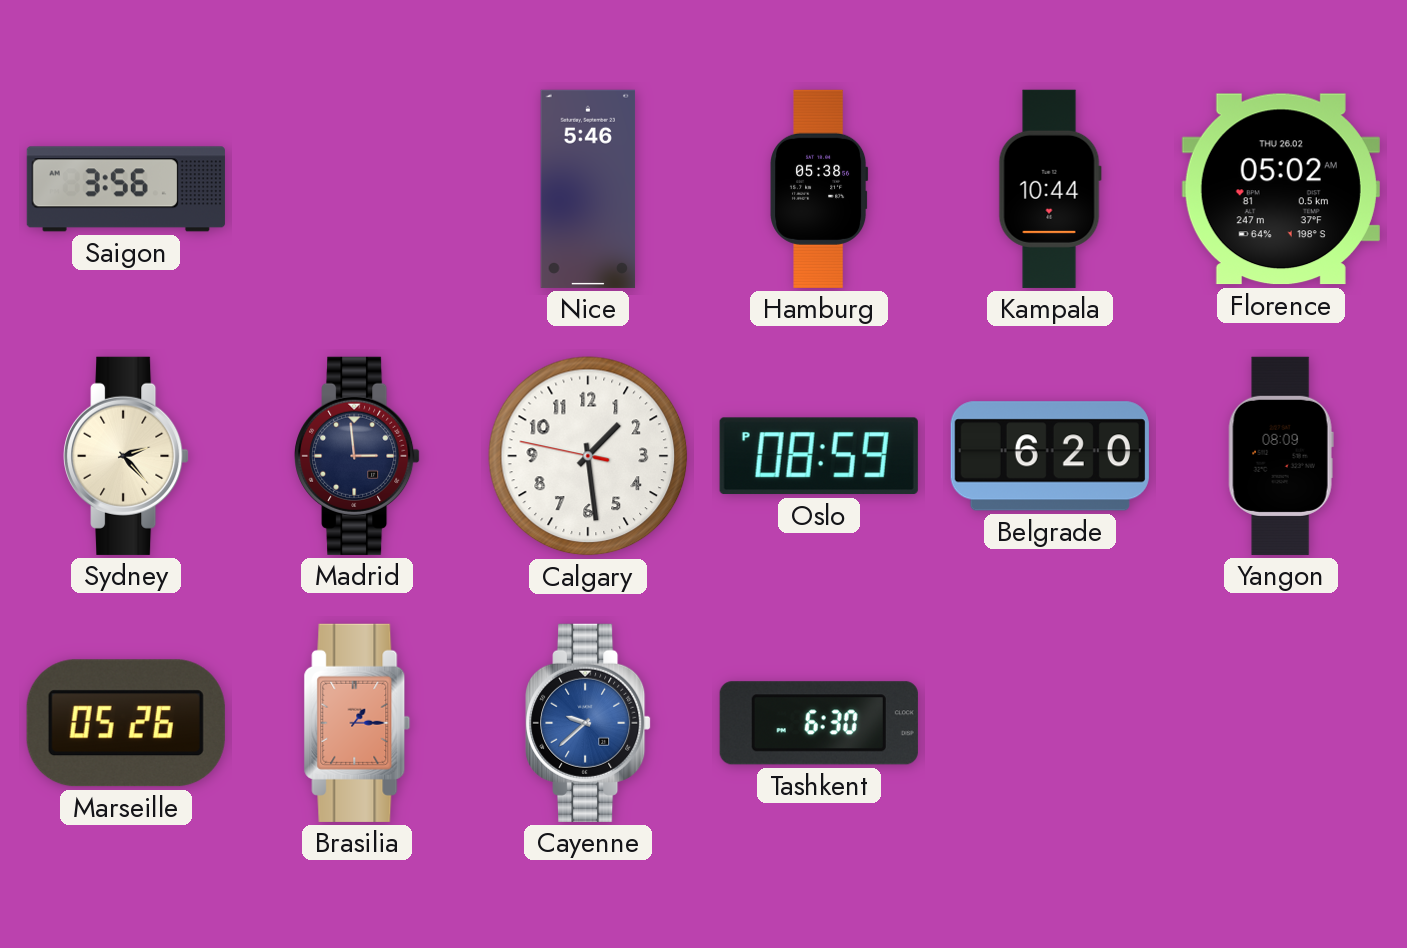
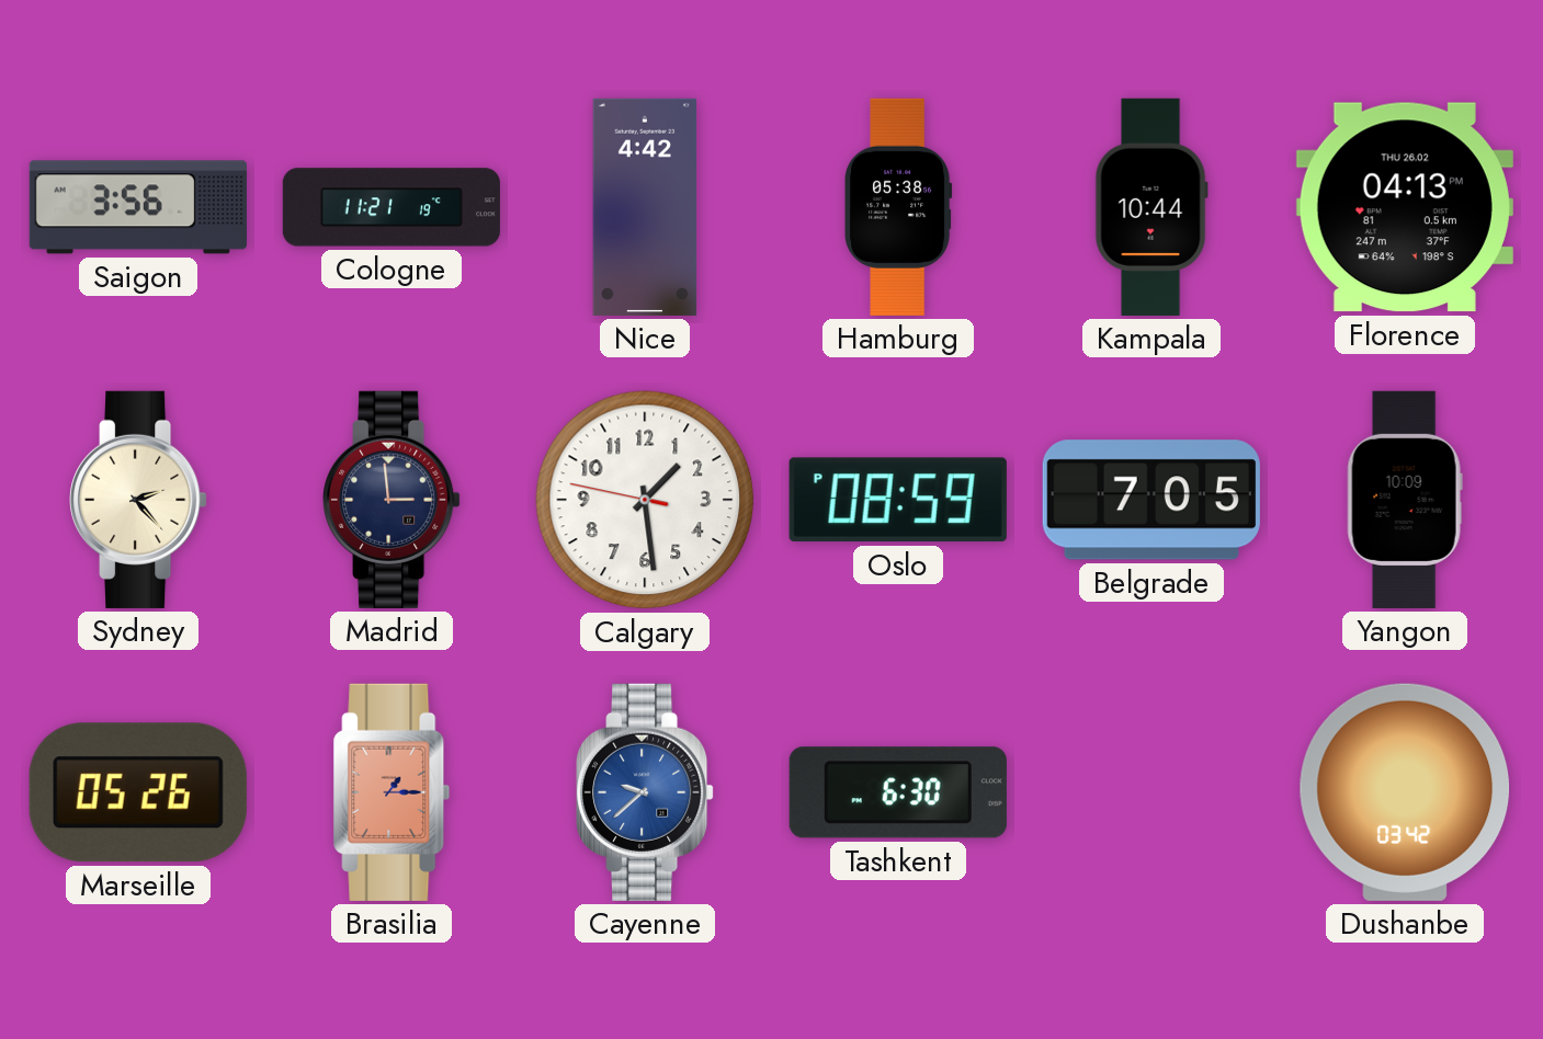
Cologne: none -> 11:21
Nice: 5:46 -> 4:42
Florence: 05:02 -> 04:13
Belgrade: 6:20 -> 7:05
Yangon: 08:09 -> 10:09
Dushanbe: none -> 03:42
